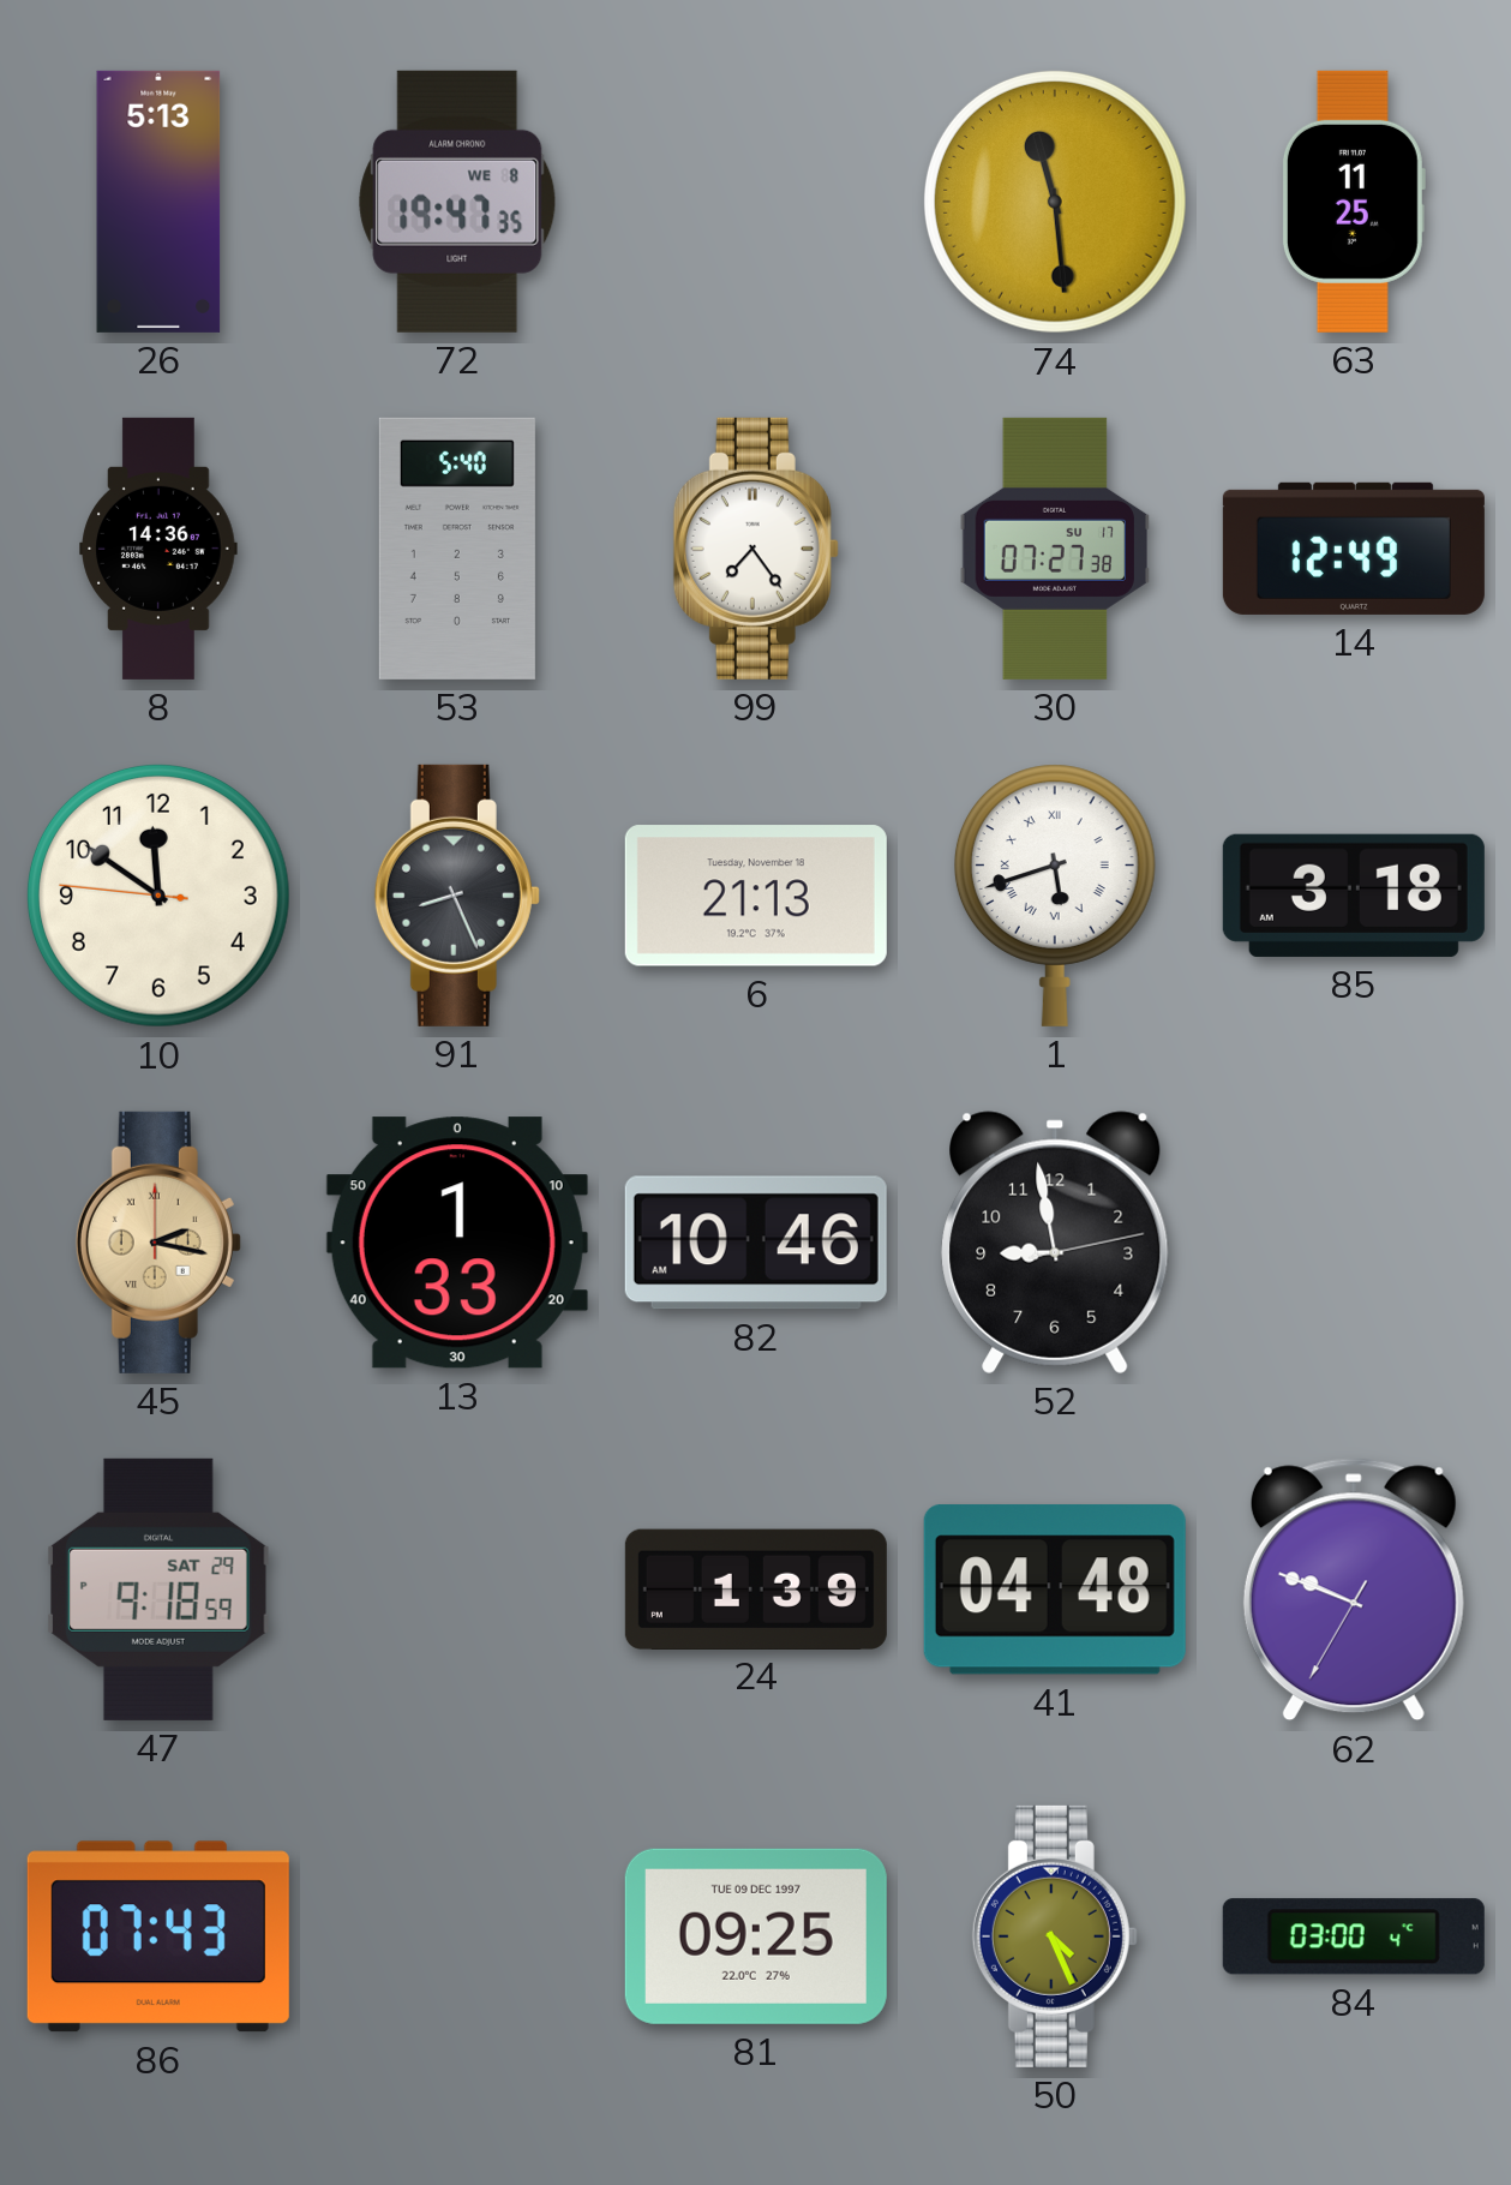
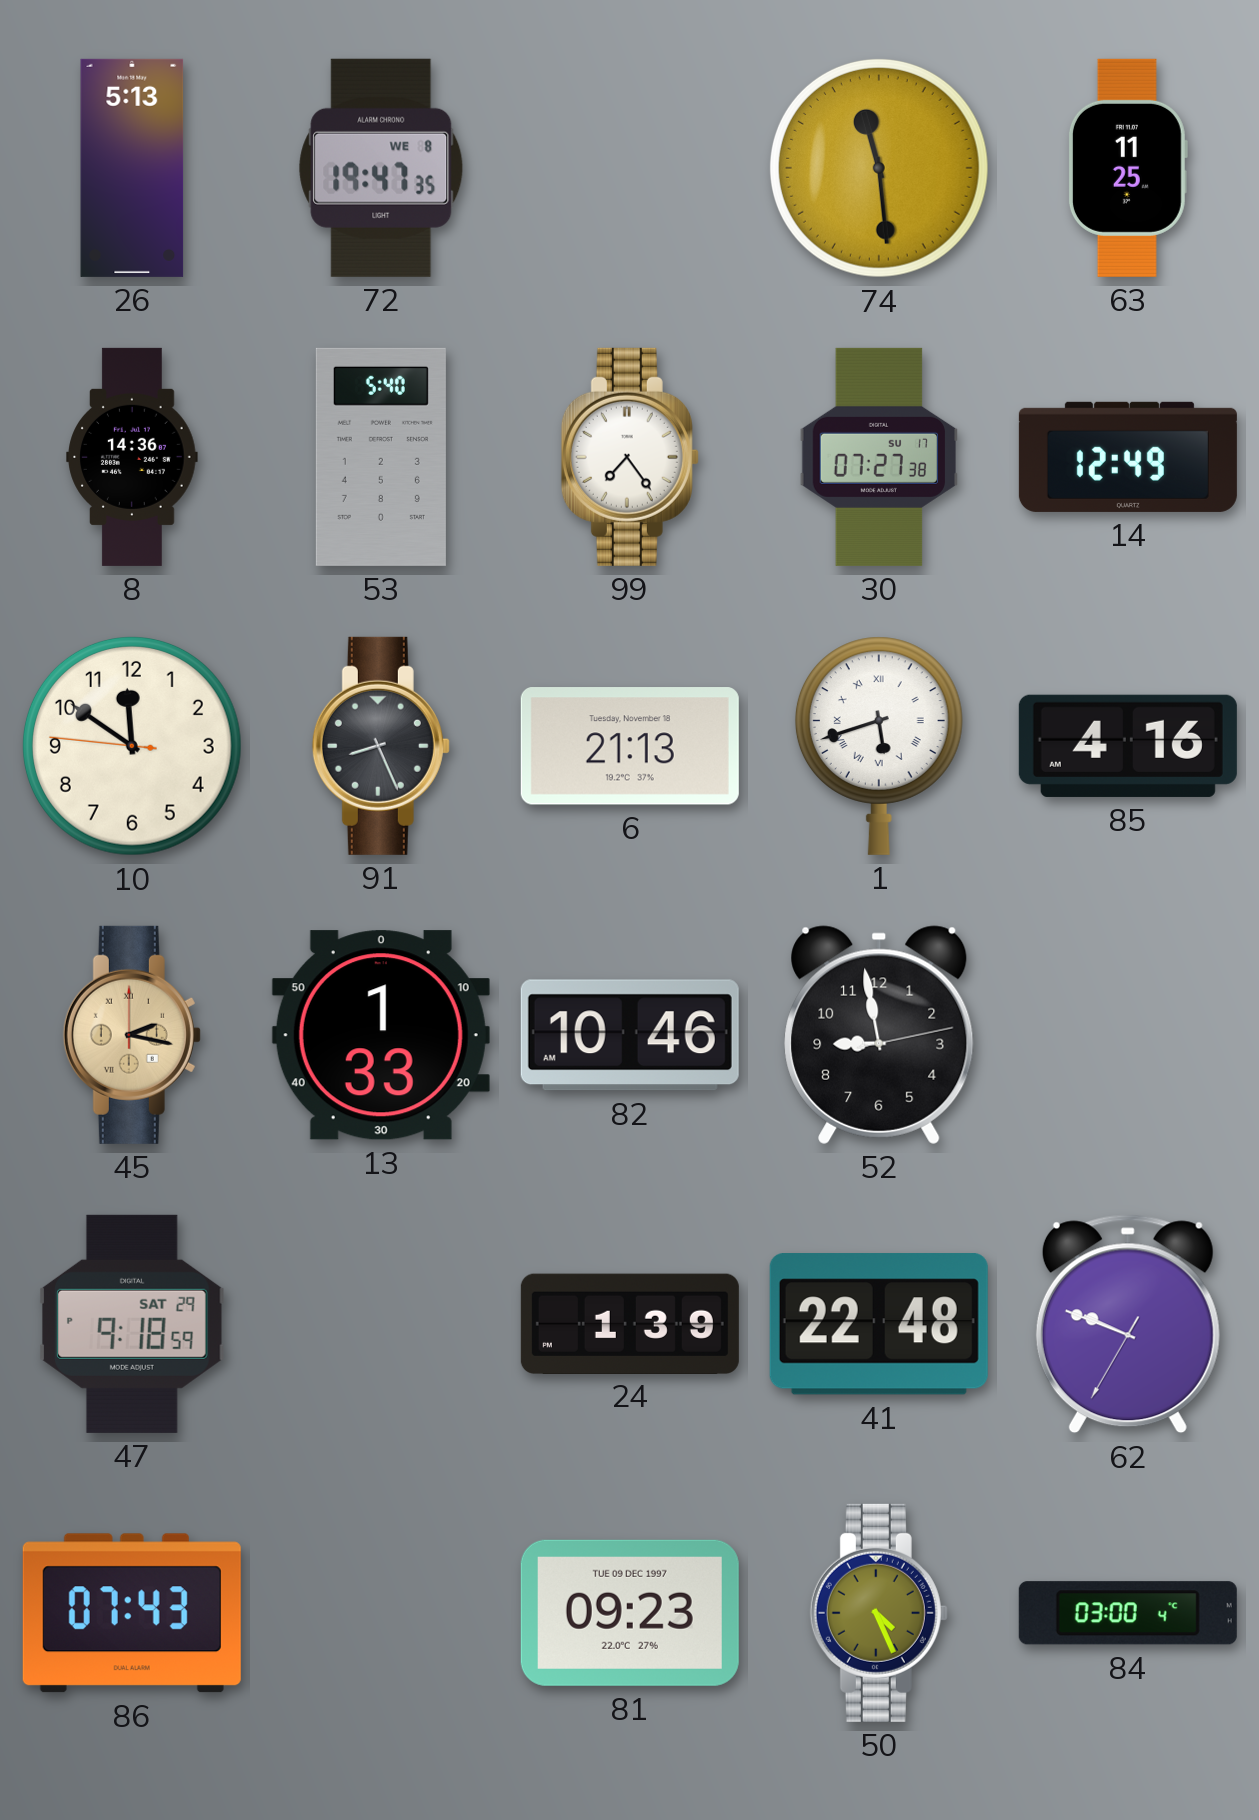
85: 3:18 -> 4:16
41: 04:48 -> 22:48
81: 09:25 -> 09:23
